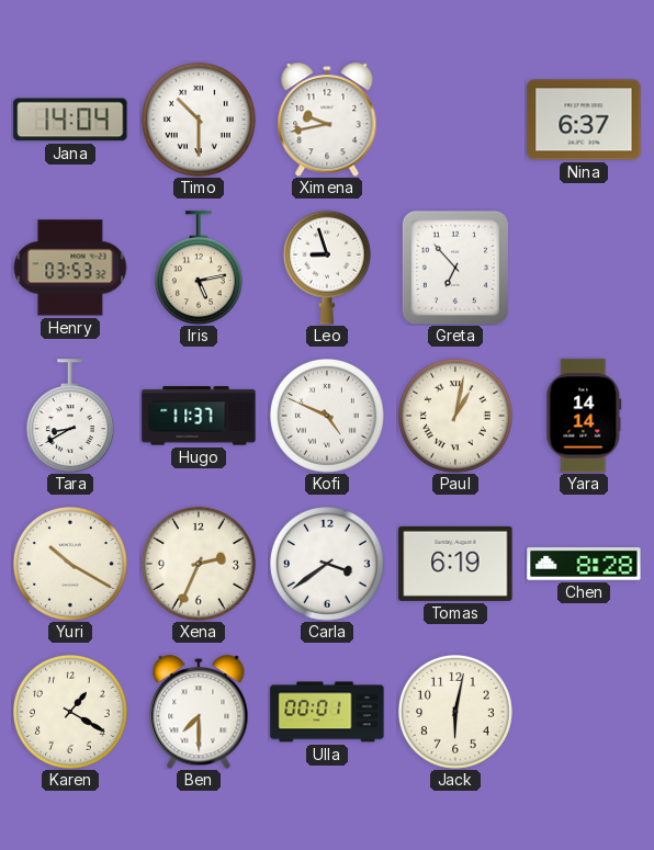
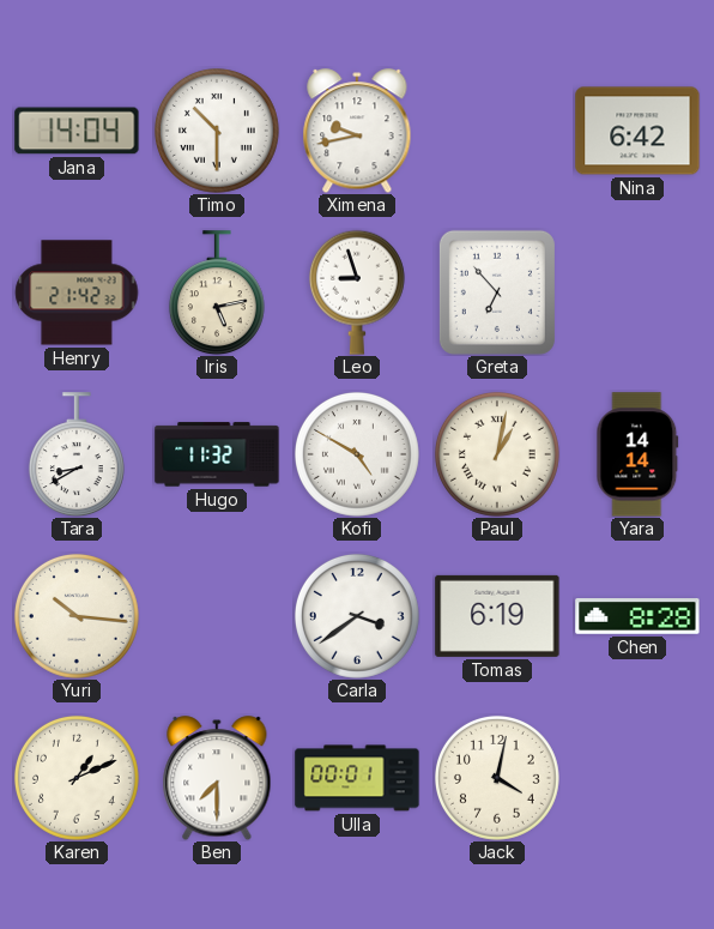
Nina: 6:37 -> 6:42
Henry: 03:53 -> 21:42
Hugo: 11:37 -> 11:32
Kofi: 4:49 -> 4:50
Yuri: 10:20 -> 10:16
Xena: 2:34 -> none
Karen: 1:20 -> 1:11
Jack: 6:02 -> 4:02
